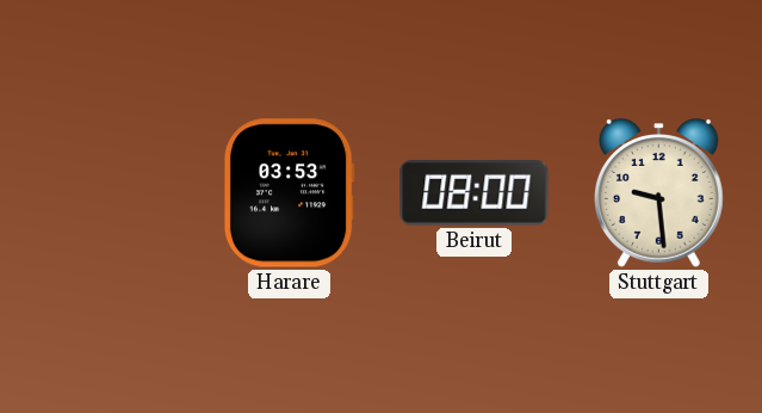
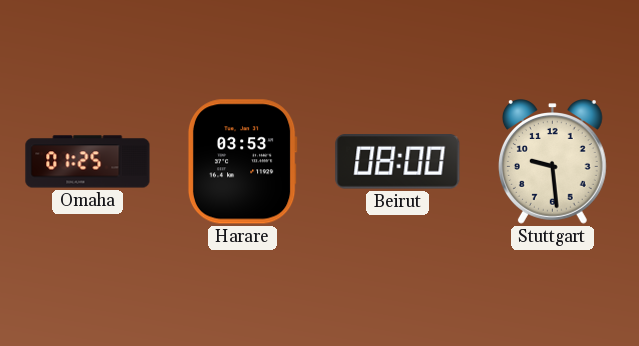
Omaha: none -> 01:25
